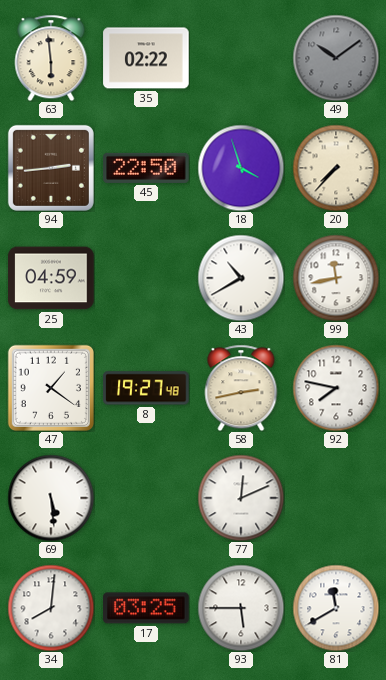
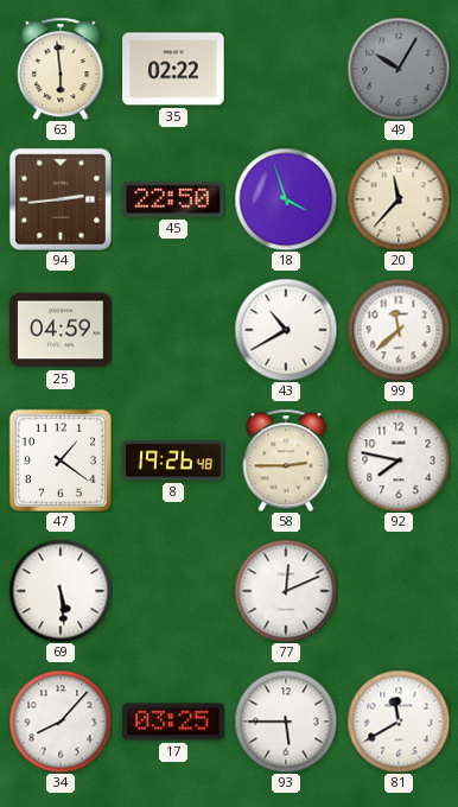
49: 10:09 -> 10:05
20: 7:37 -> 11:37
99: 11:43 -> 11:38
8: 19:27 -> 19:26
58: 2:43 -> 2:45
34: 8:01 -> 8:07
